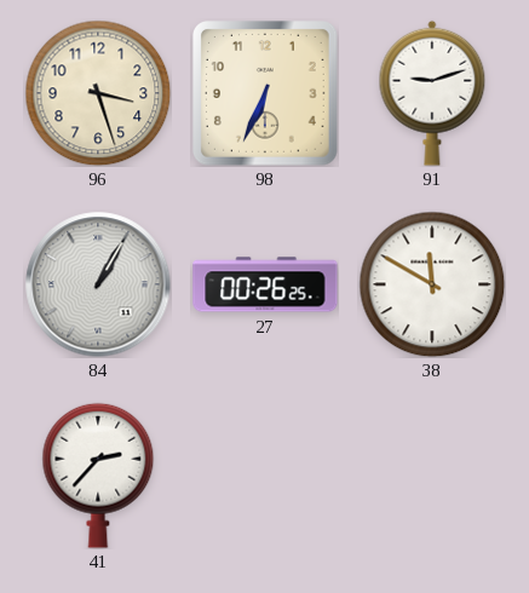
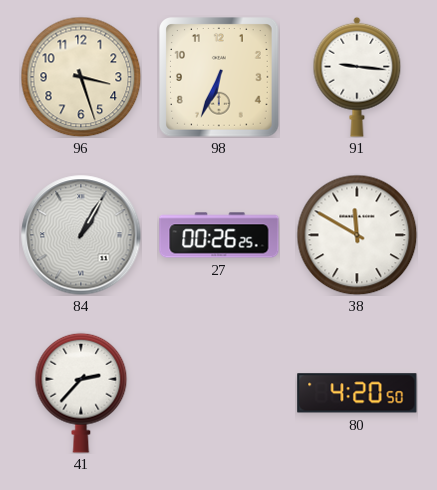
91: 9:12 -> 9:16
80: none -> 4:20
